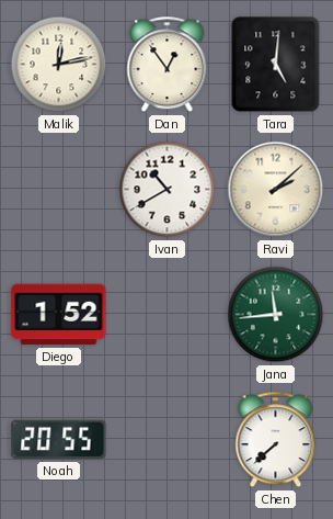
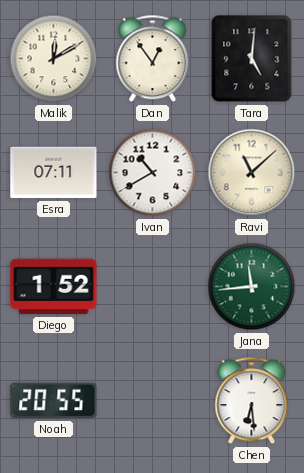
Malik: 12:13 -> 12:10
Esra: none -> 07:11
Ravi: 2:08 -> 11:08
Chen: 7:38 -> 6:29
